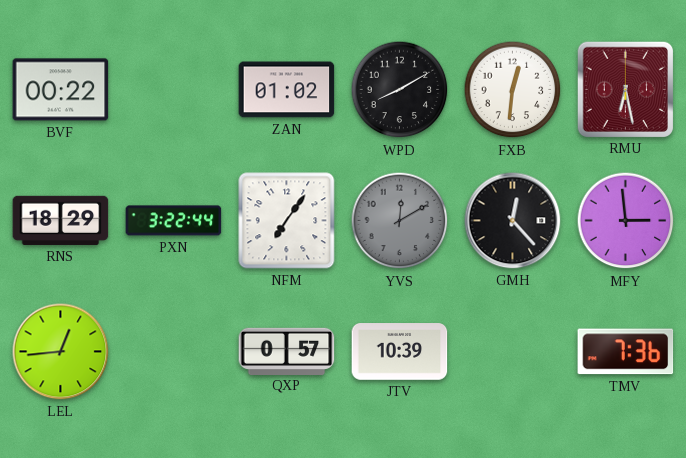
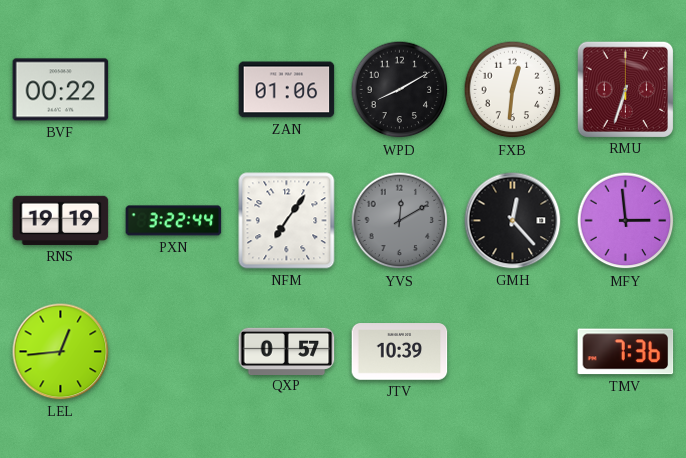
ZAN: 01:02 -> 01:06
RMU: 6:28 -> 6:33
RNS: 18:29 -> 19:19
